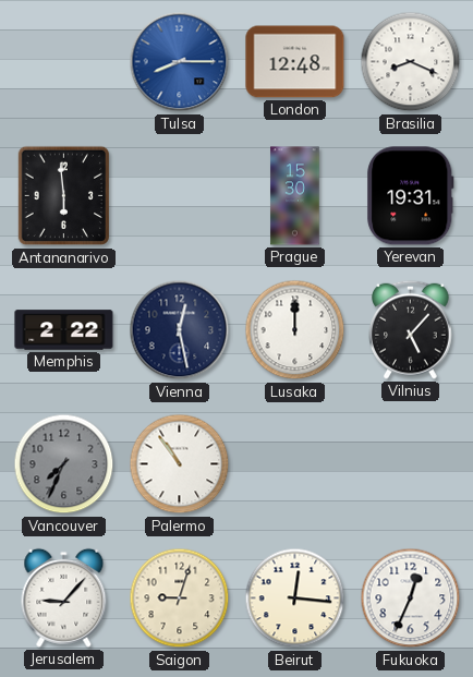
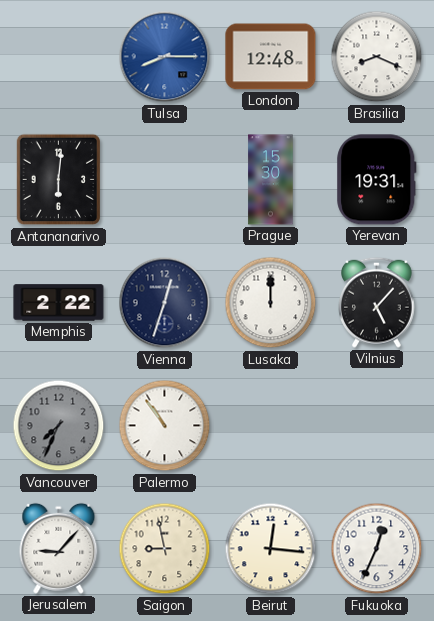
Antananarivo: 5:59 -> 6:01
Vienna: 12:28 -> 12:33
Saigon: 9:03 -> 8:58
